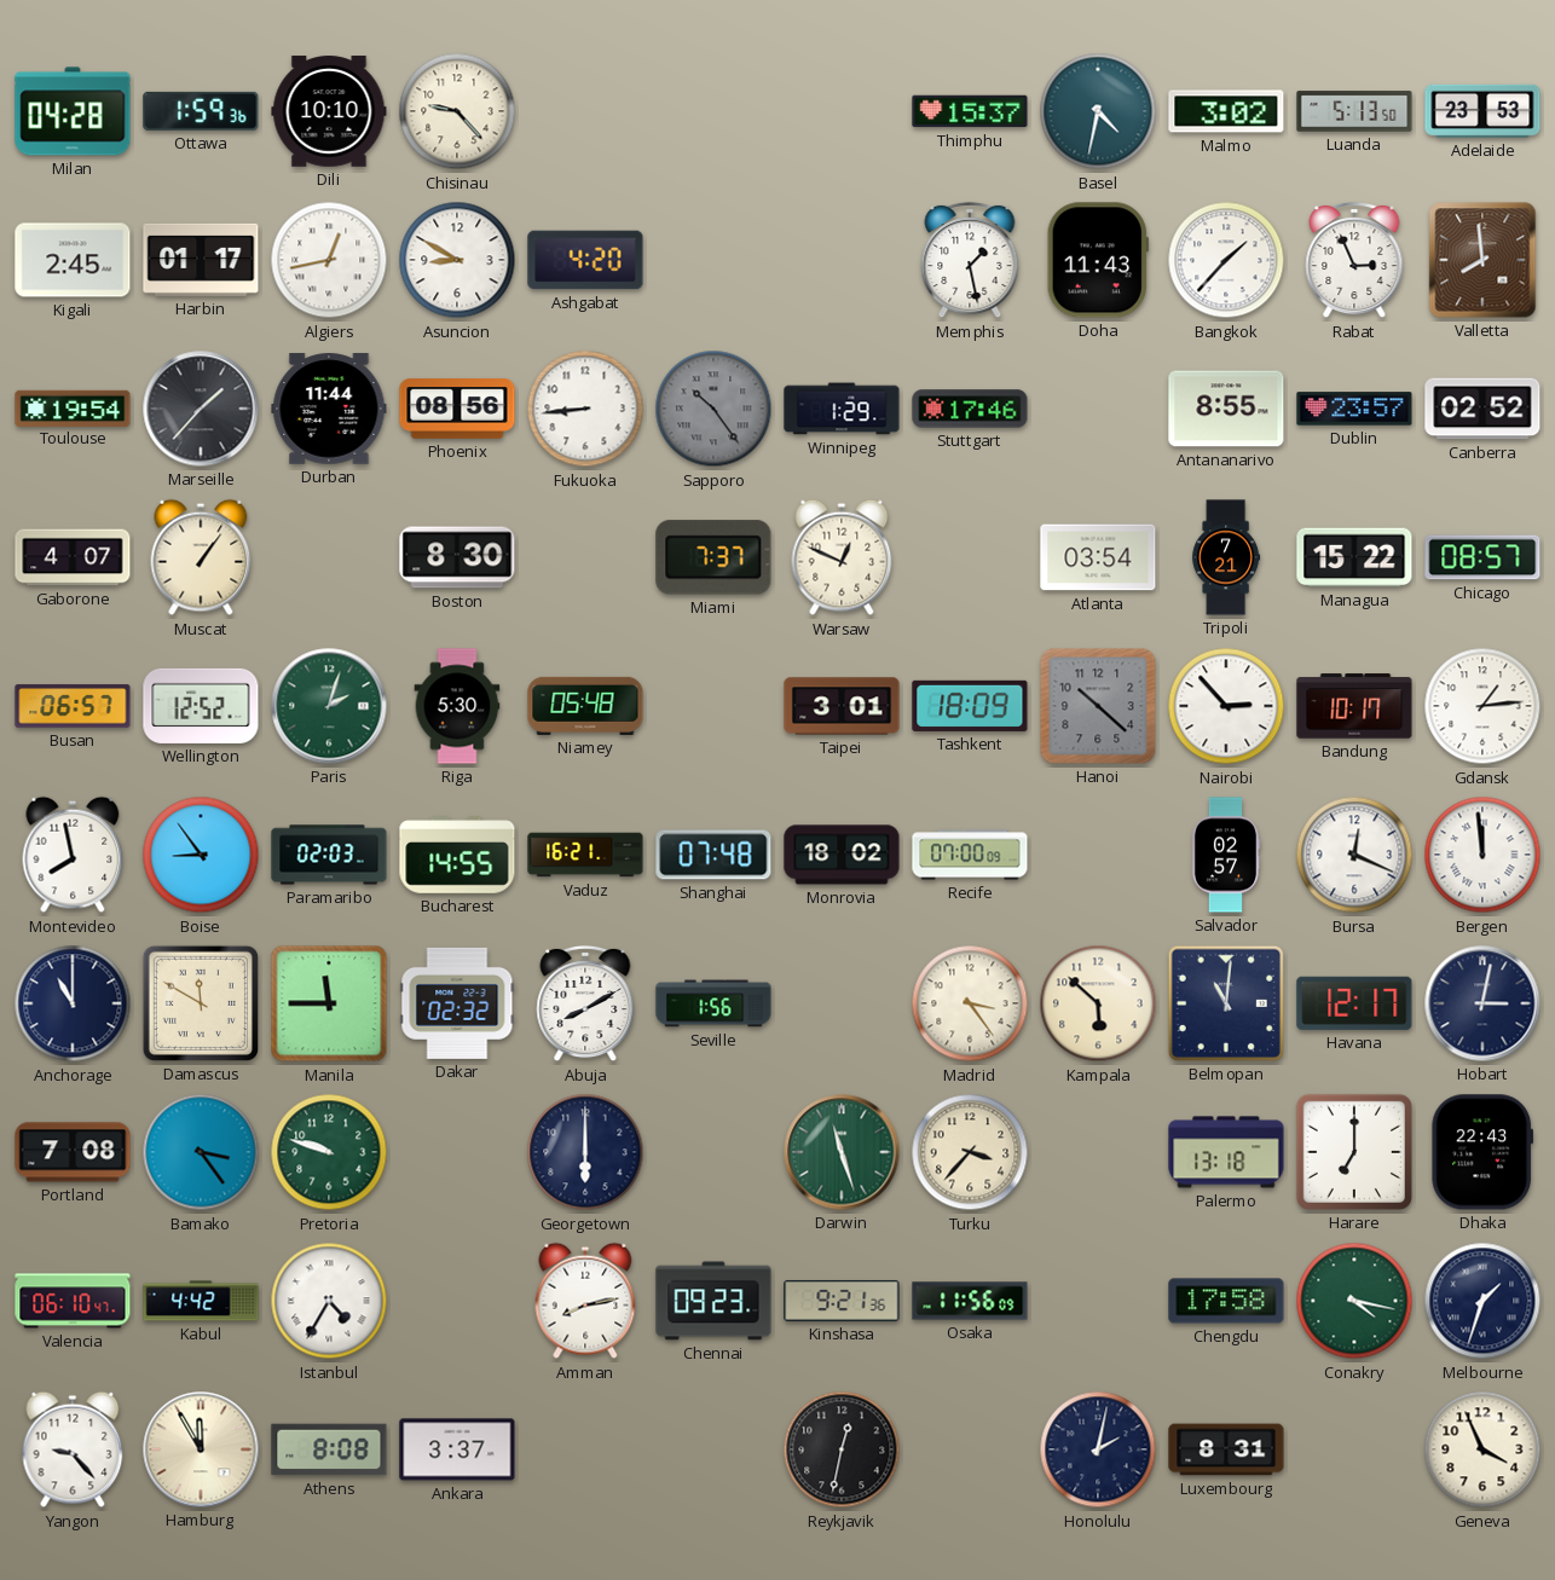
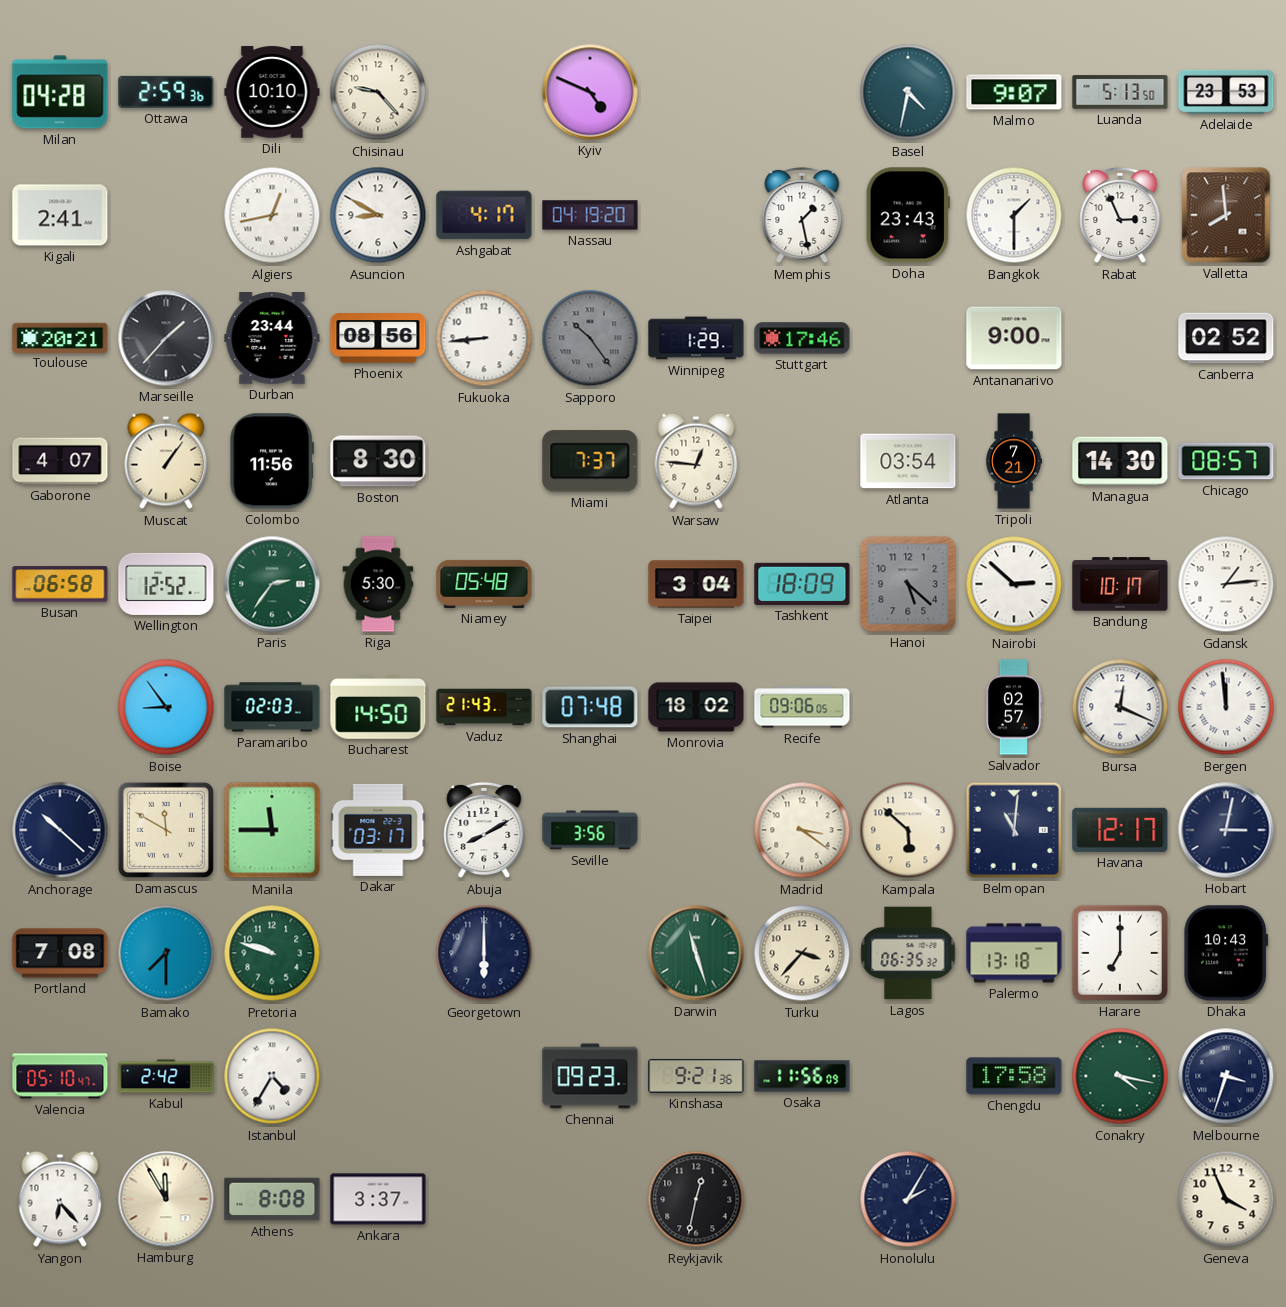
Ottawa: 1:59 -> 2:59
Kyiv: none -> 4:49
Thimphu: 15:37 -> none
Malmo: 3:02 -> 9:07
Kigali: 2:45 -> 2:41
Harbin: 01:17 -> none
Ashgabat: 4:20 -> 4:17
Nassau: none -> 04:19
Doha: 11:43 -> 23:43
Bangkok: 1:37 -> 1:30
Toulouse: 19:54 -> 20:21
Durban: 11:44 -> 23:44
Antananarivo: 8:55 -> 9:00
Dublin: 23:57 -> none
Colombo: none -> 11:56
Warsaw: 12:49 -> 12:46
Managua: 15:22 -> 14:30
Busan: 06:57 -> 06:58
Paris: 2:03 -> 2:36
Taipei: 3:01 -> 3:04
Hanoi: 10:22 -> 5:22
Nairobi: 2:53 -> 2:52
Montevideo: 7:58 -> none
Bucharest: 14:55 -> 14:50
Vaduz: 16:21 -> 21:43
Recife: 07:00 -> 09:06
Anchorage: 11:00 -> 10:22
Dakar: 02:32 -> 03:17
Seville: 1:56 -> 3:56
Madrid: 3:24 -> 3:21
Bamako: 3:24 -> 7:30
Lagos: none -> 06:35
Dhaka: 22:43 -> 10:43
Valencia: 06:10 -> 05:10
Kabul: 4:42 -> 2:42
Amman: 8:13 -> none
Melbourne: 1:33 -> 3:33
Yangon: 9:23 -> 6:23
Honolulu: 2:02 -> 2:05
Luxembourg: 8:31 -> none
